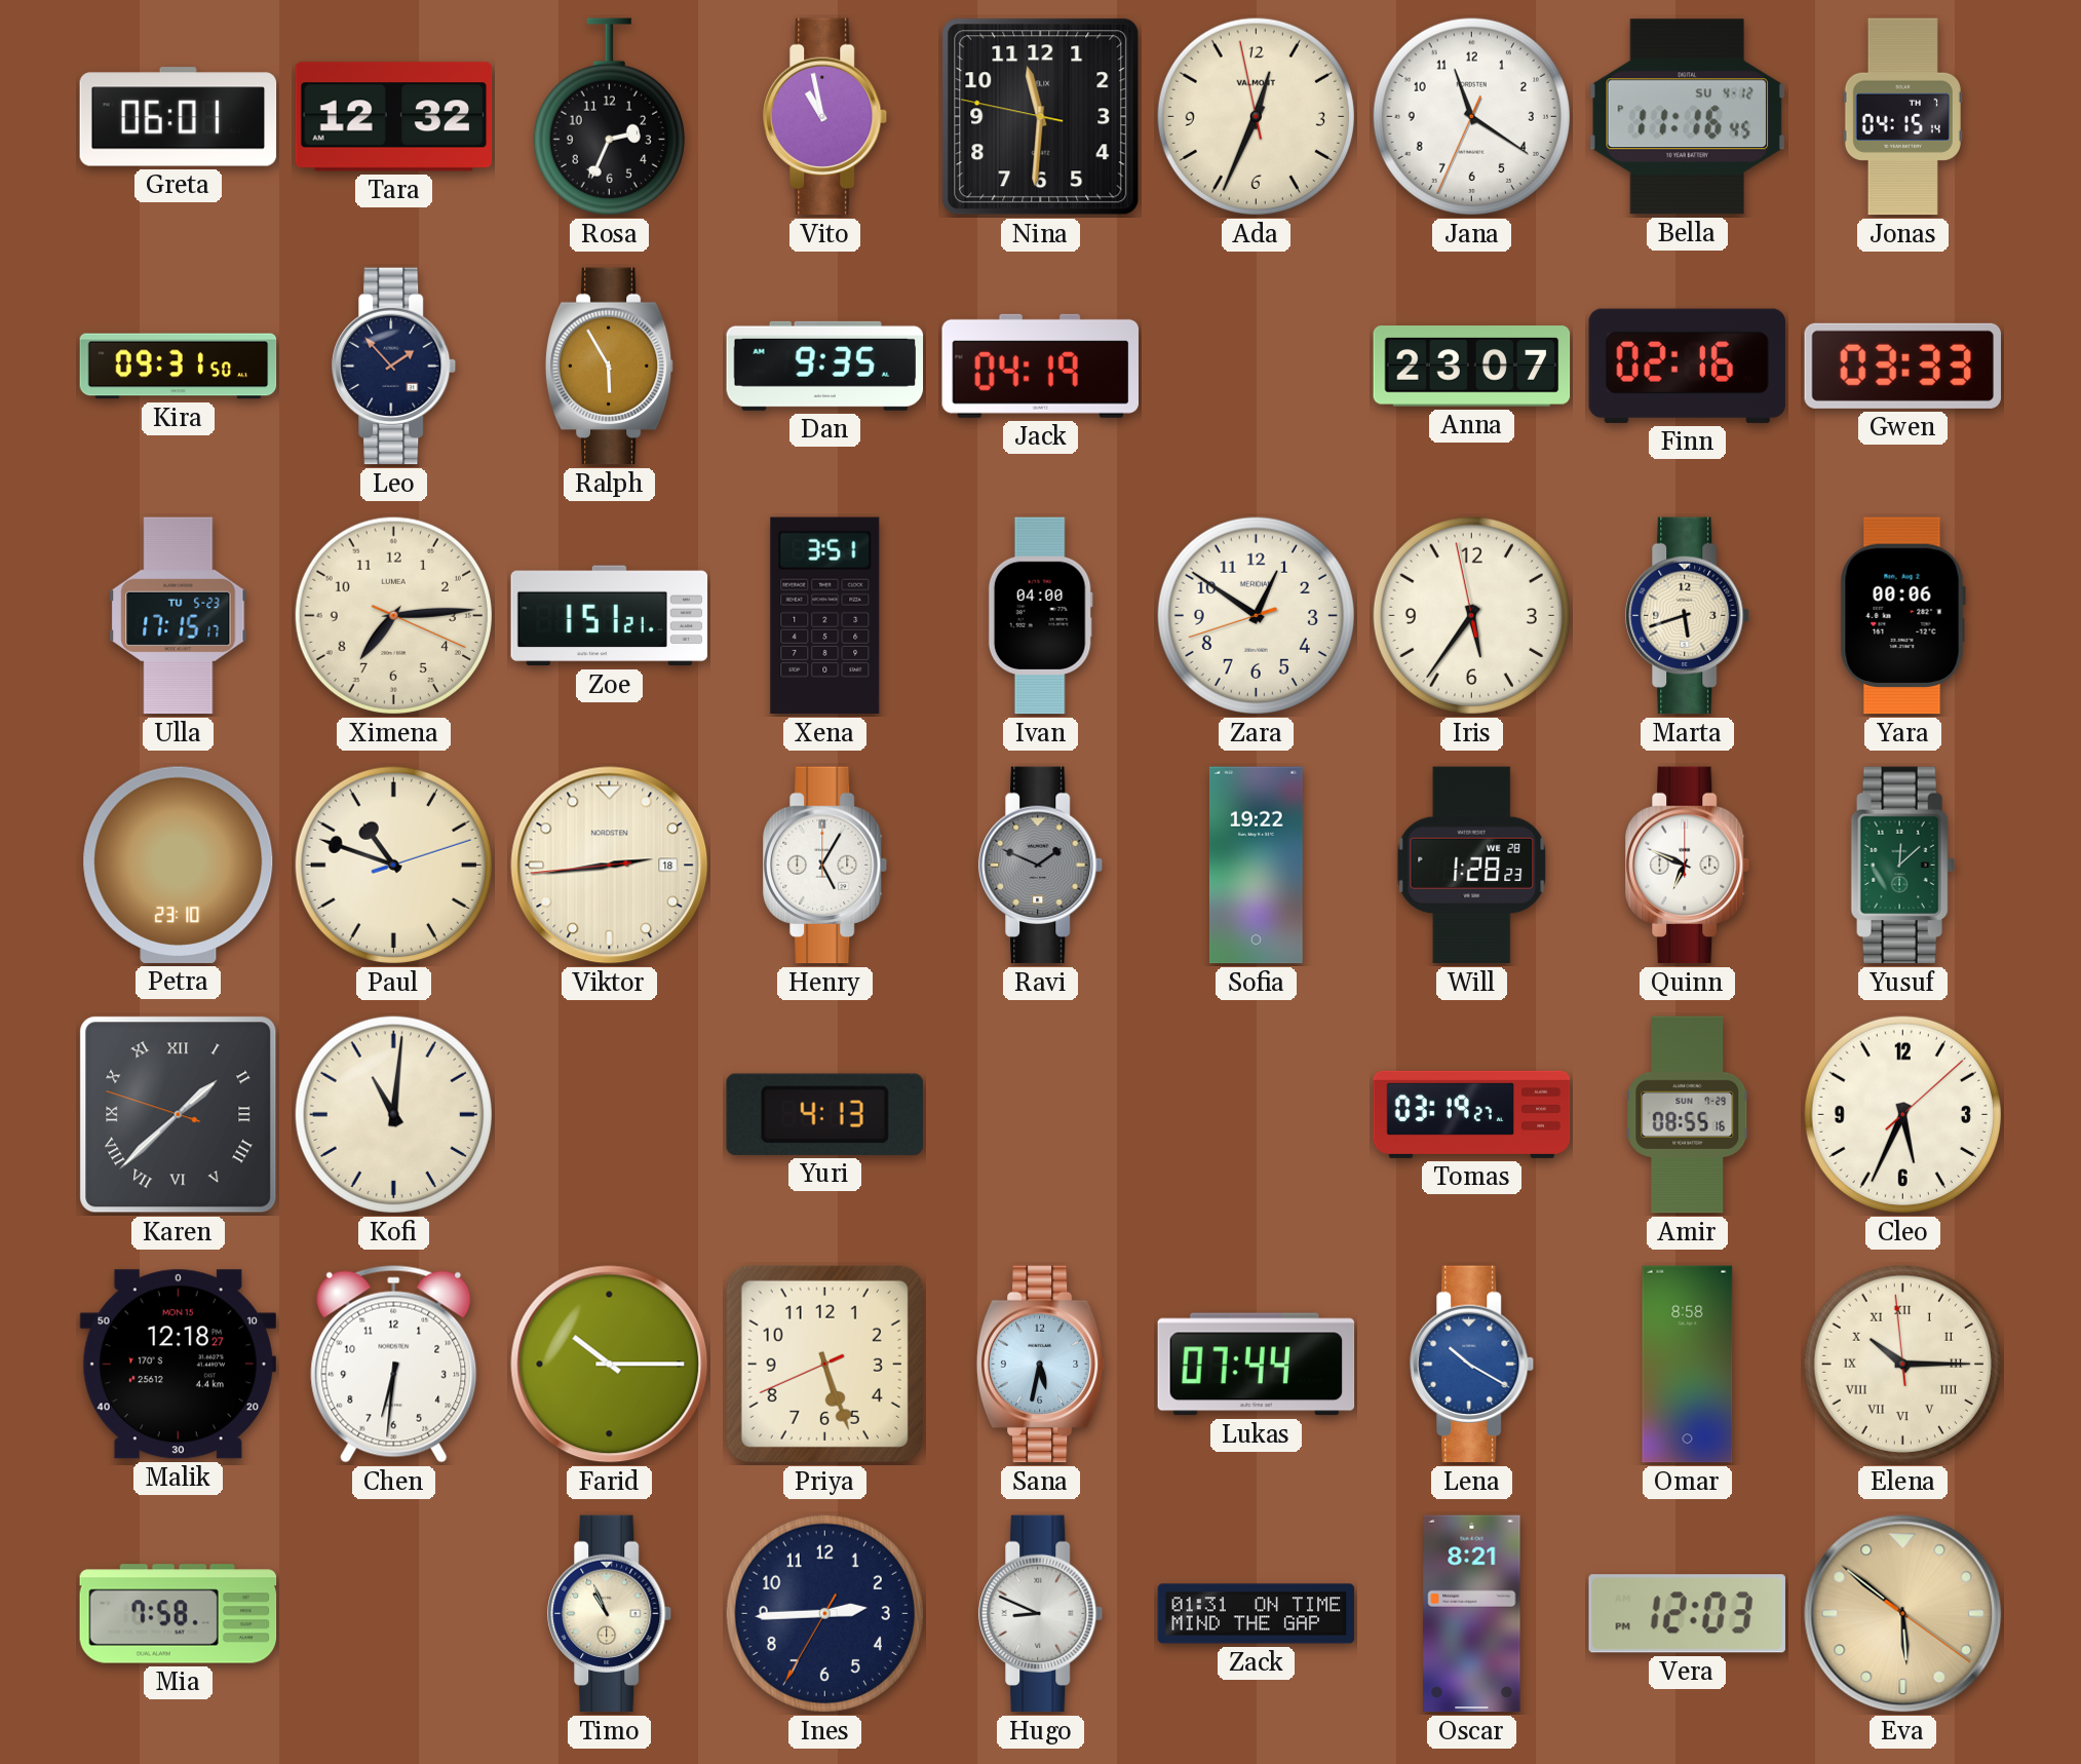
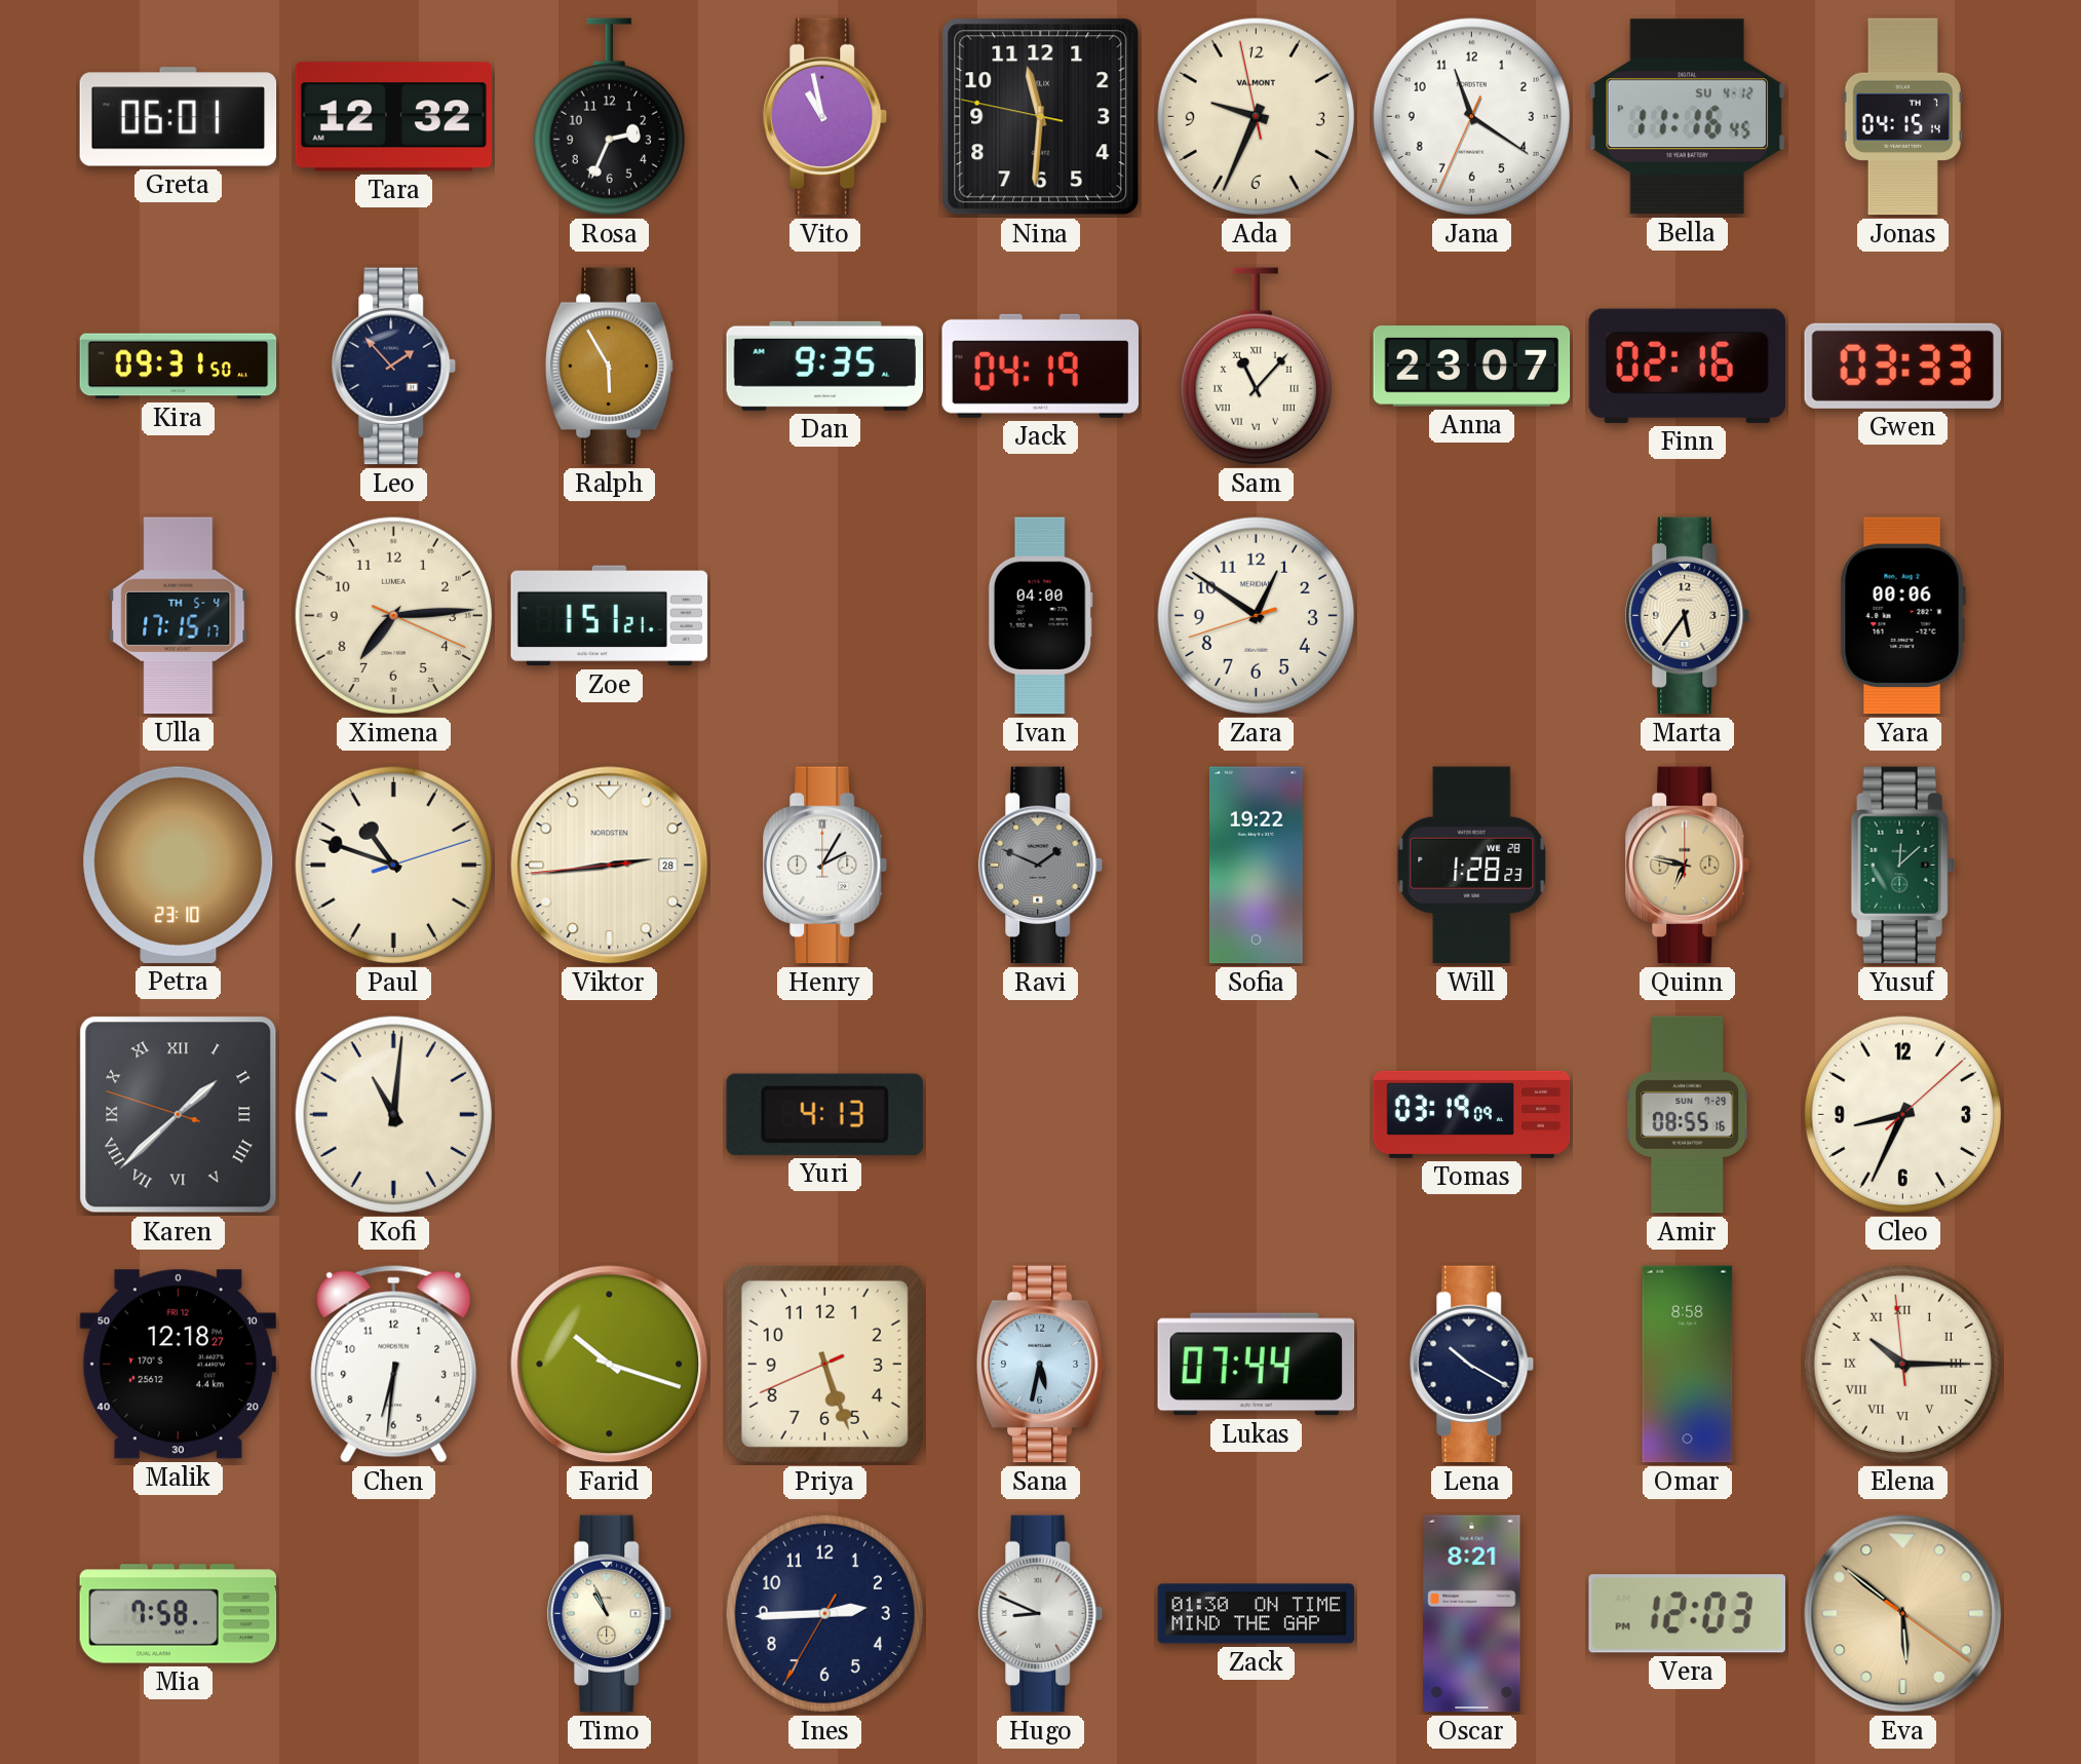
Ada: 12:33 -> 9:33
Sam: none -> 11:07
Ulla date: TU 5-23 -> TH 5-4
Xena: 3:51 -> none
Iris: 5:35 -> none
Marta: 5:42 -> 5:36
Viktor date: 18 -> 28
Henry: 5:05 -> 2:05
Quinn: 6:49 -> 6:47
Quinn dial: white -> champagne
Tomas: 03:19:27 -> 03:19:09
Cleo: 5:34 -> 8:34
Malik date: MON 15 -> FRI 12
Farid: 10:15 -> 10:18
Lena dial: blue -> navy
Zack: 01:31 -> 01:30
